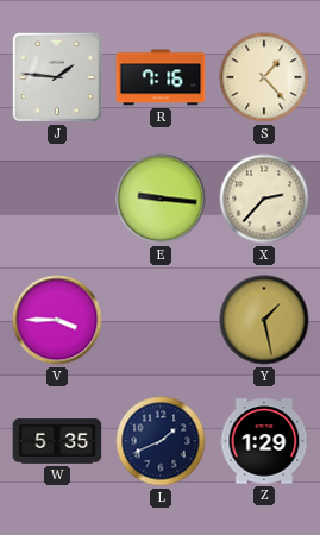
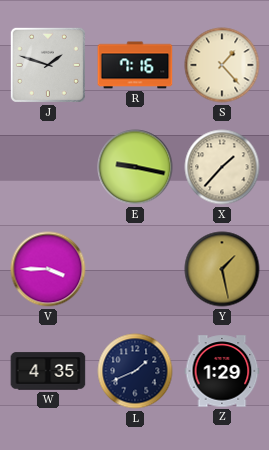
J: 1:46 -> 1:48
E: 9:16 -> 9:17
X: 2:37 -> 1:37
W: 5:35 -> 4:35
